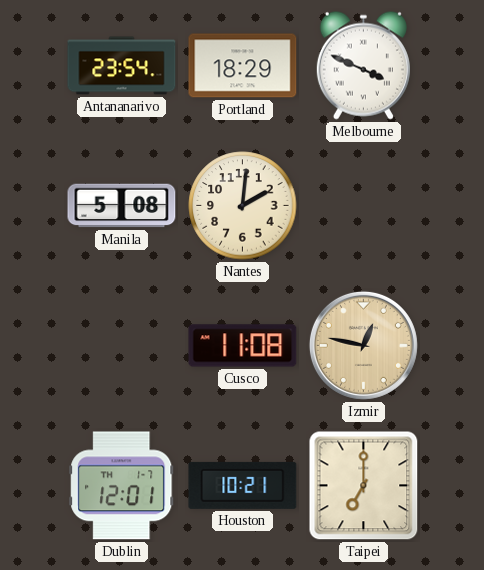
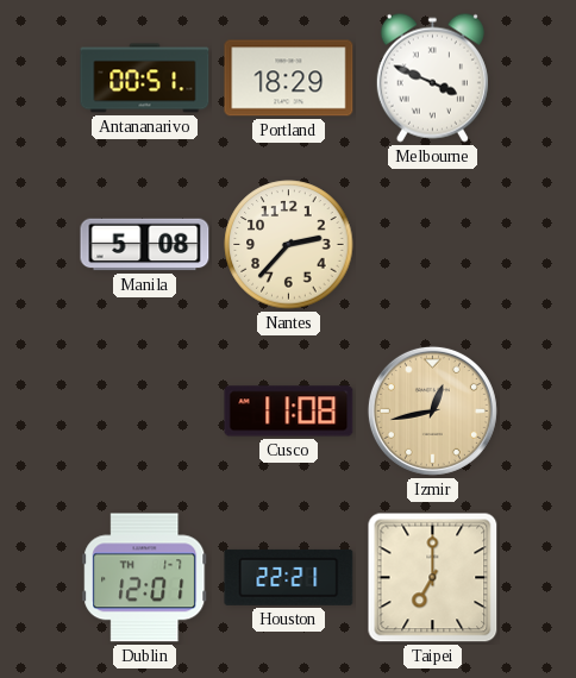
Antananarivo: 23:54 -> 00:51
Nantes: 2:01 -> 2:37
Izmir: 12:47 -> 12:43
Houston: 10:21 -> 22:21
